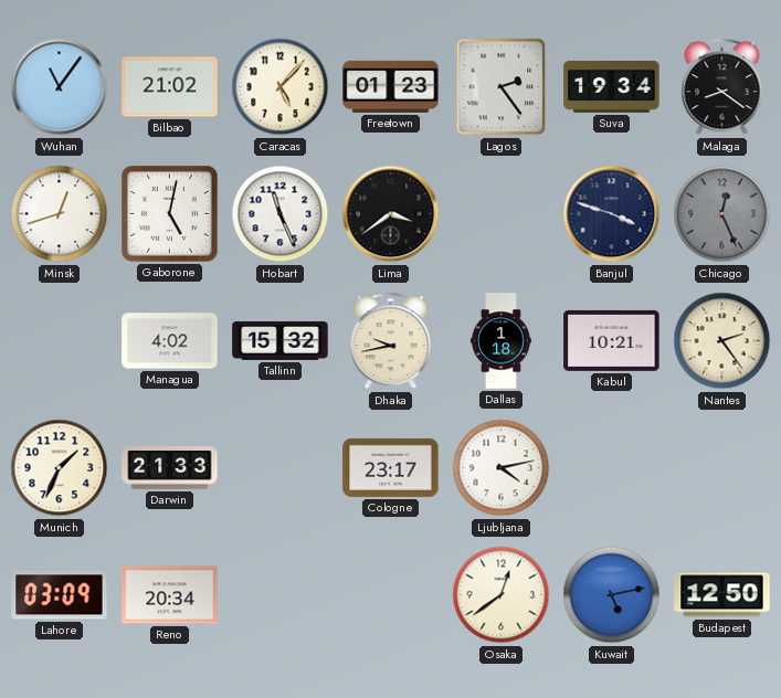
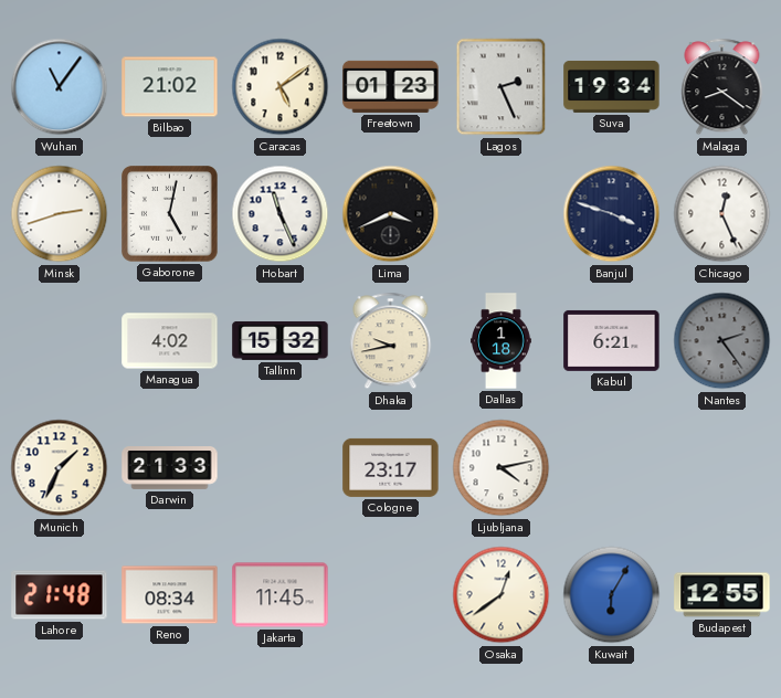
Caracas: 5:07 -> 5:09
Lagos: 2:24 -> 2:26
Minsk: 12:42 -> 2:42
Lima: 3:39 -> 3:41
Chicago dial: grey -> white
Kabul: 10:21 -> 6:21
Nantes dial: cream -> grey
Lahore: 03:09 -> 21:48
Reno: 20:34 -> 08:34
Jakarta: none -> 11:45
Kuwait: 5:13 -> 6:05
Budapest: 12:50 -> 12:55
